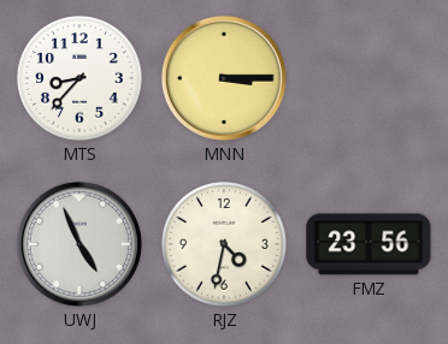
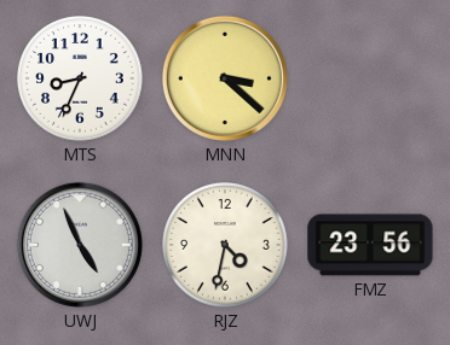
MTS: 8:37 -> 8:34
MNN: 3:15 -> 3:22
